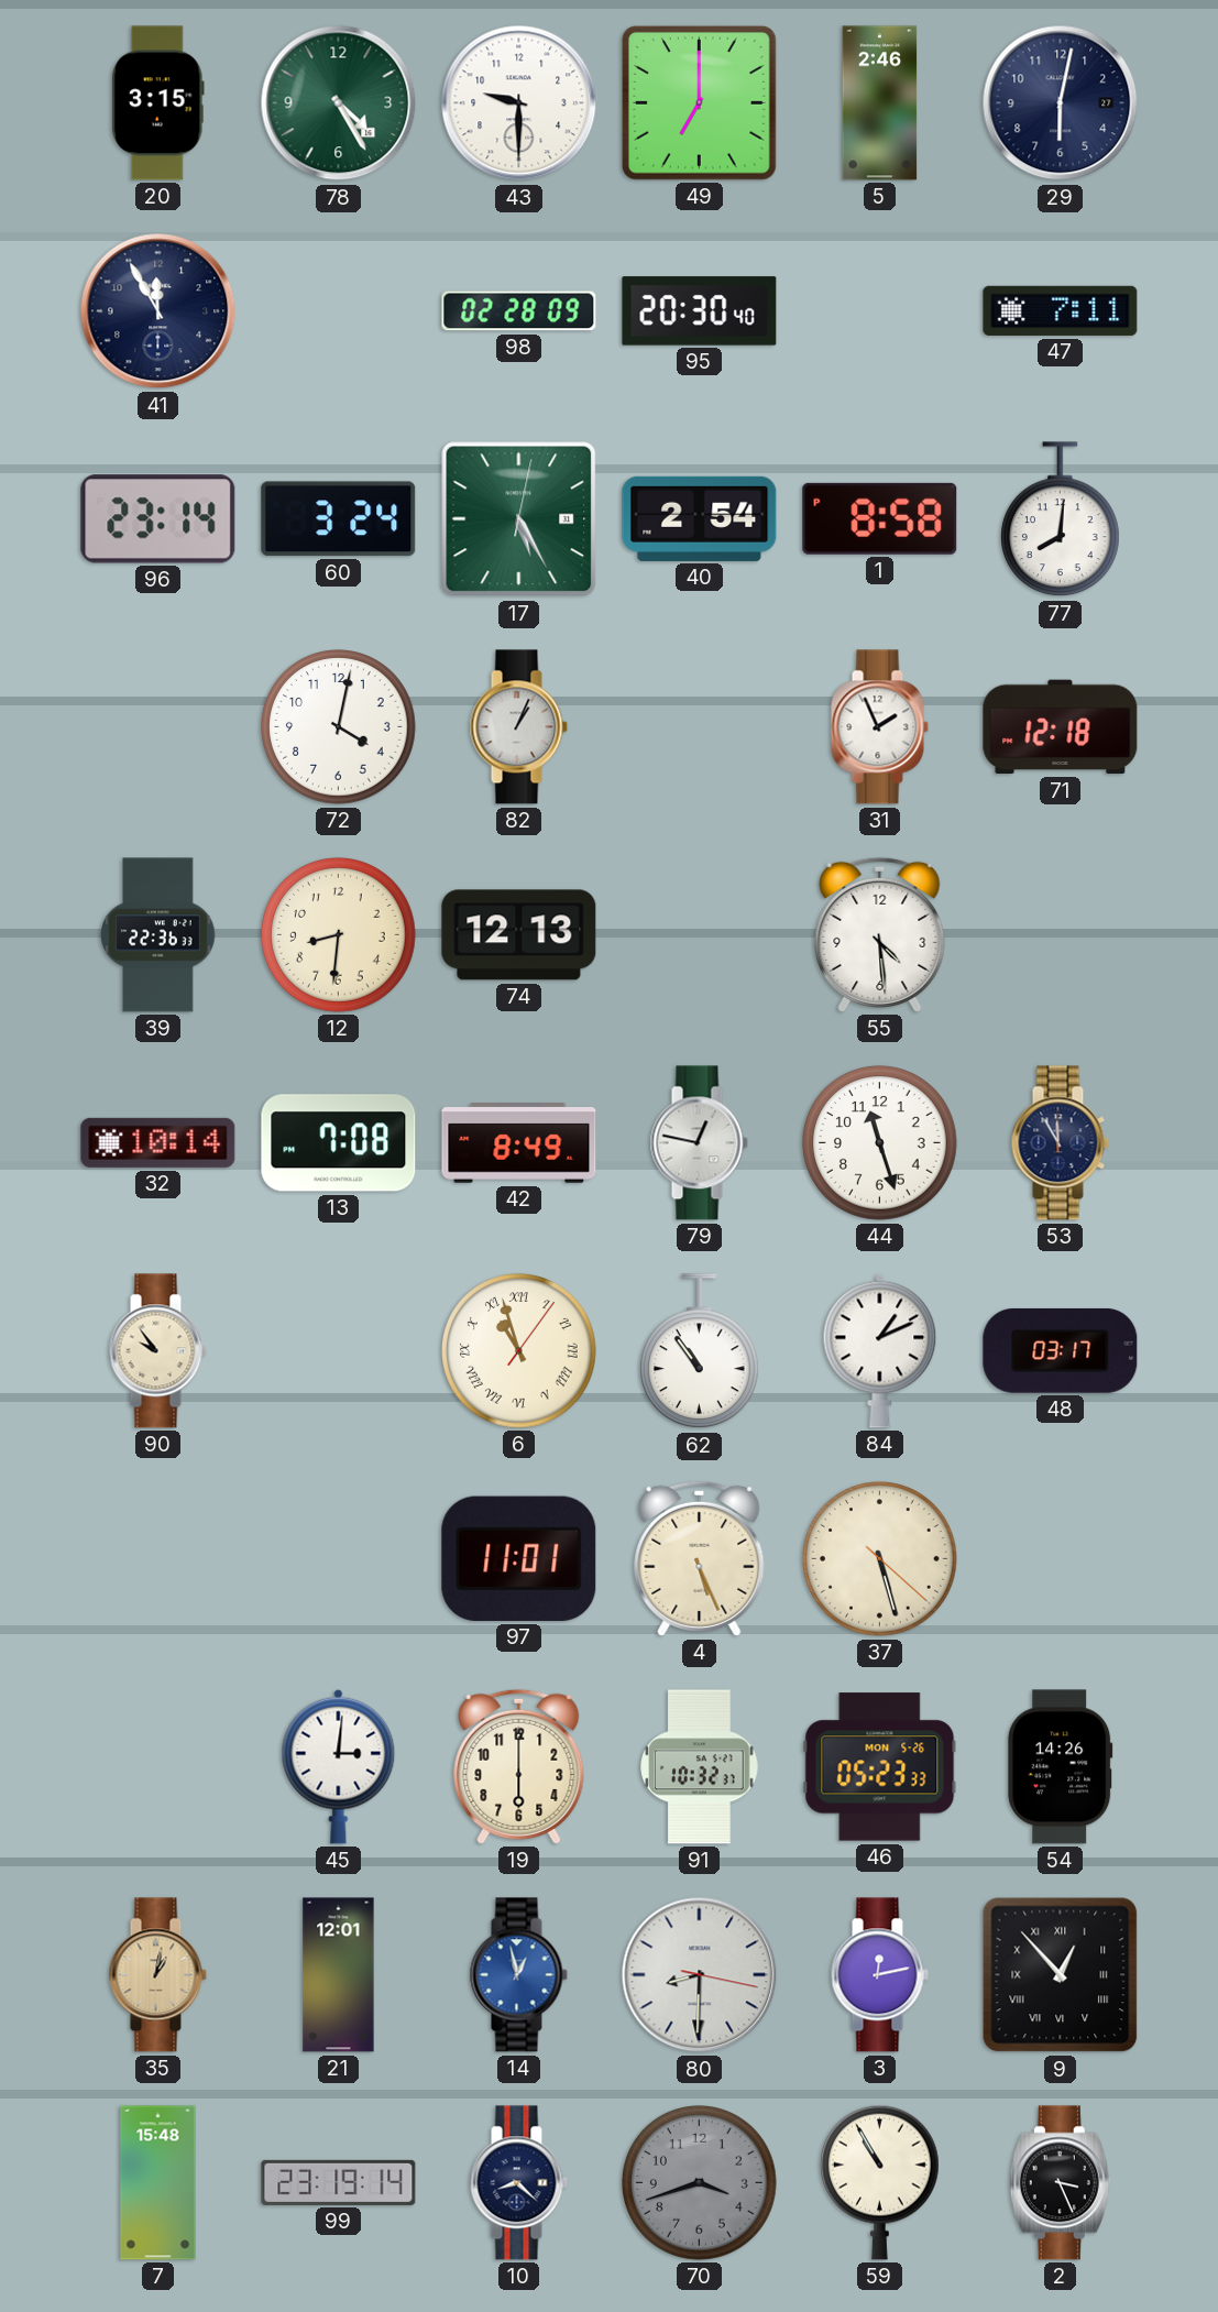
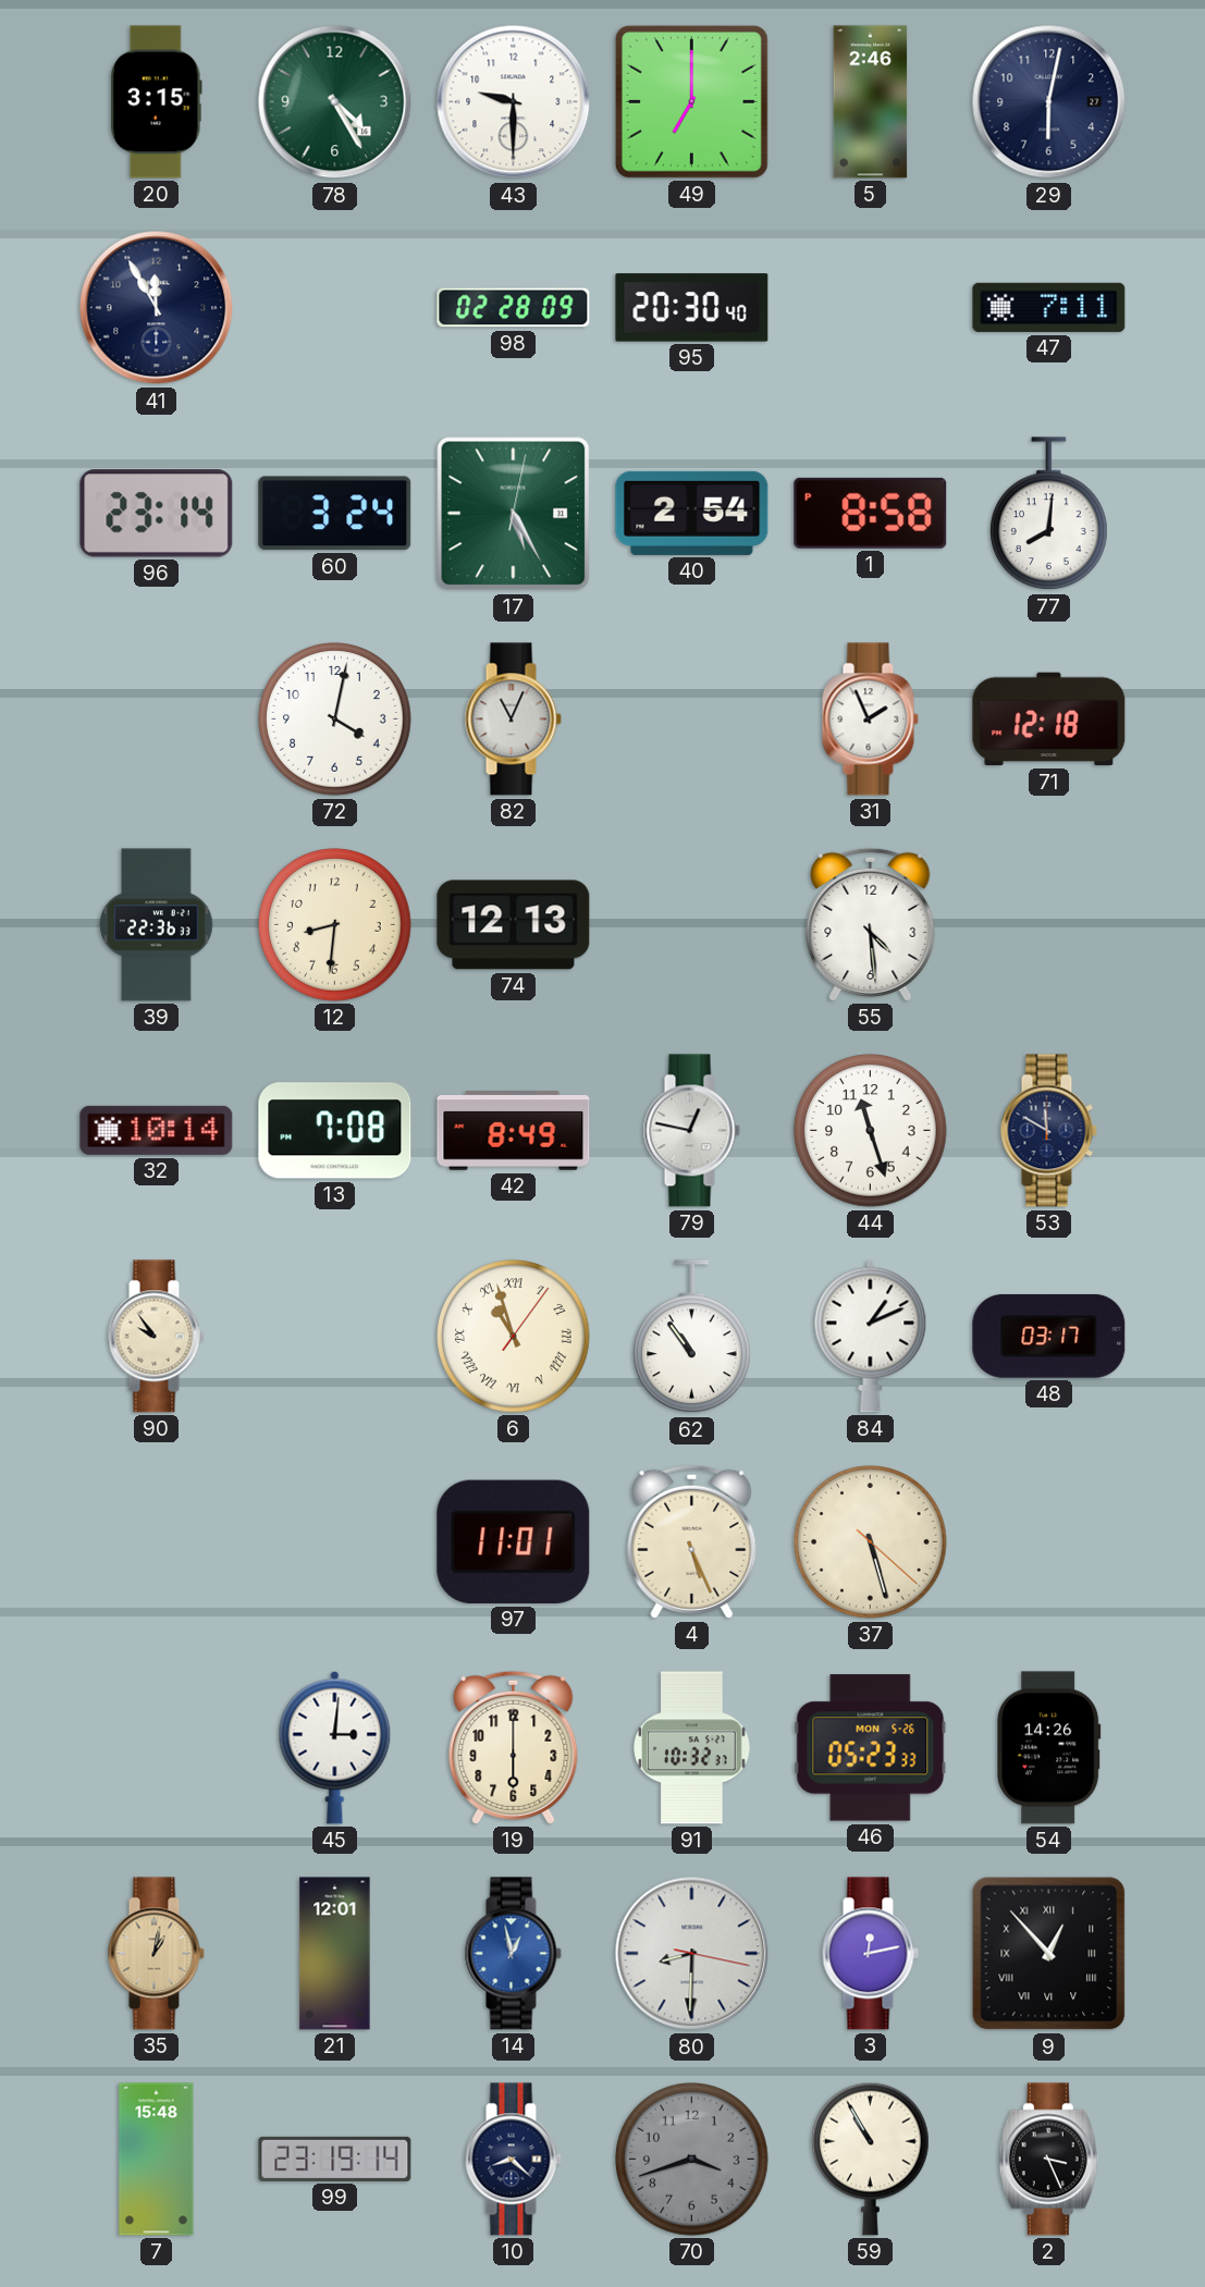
82: 1:04 -> 11:04
53: 11:55 -> 11:50
